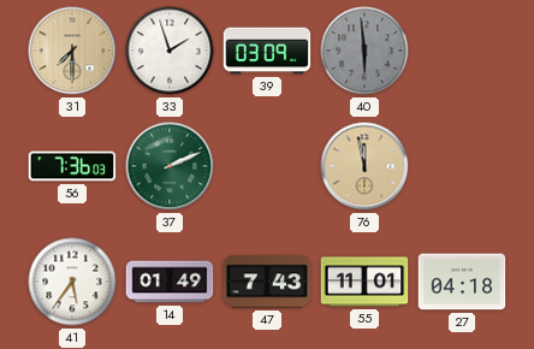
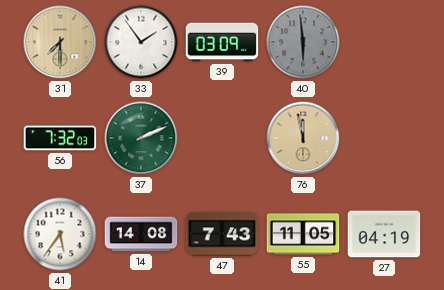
33: 1:57 -> 1:54
56: 7:36 -> 7:32
14: 01:49 -> 14:08
55: 11:01 -> 11:05
27: 04:18 -> 04:19
